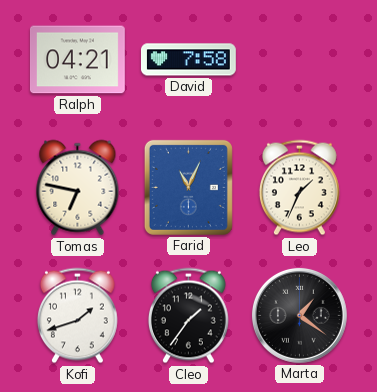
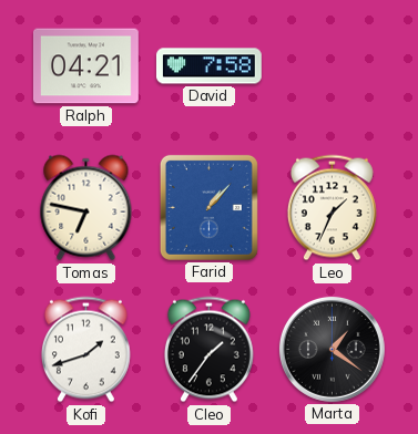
Farid: 11:04 -> 1:07
